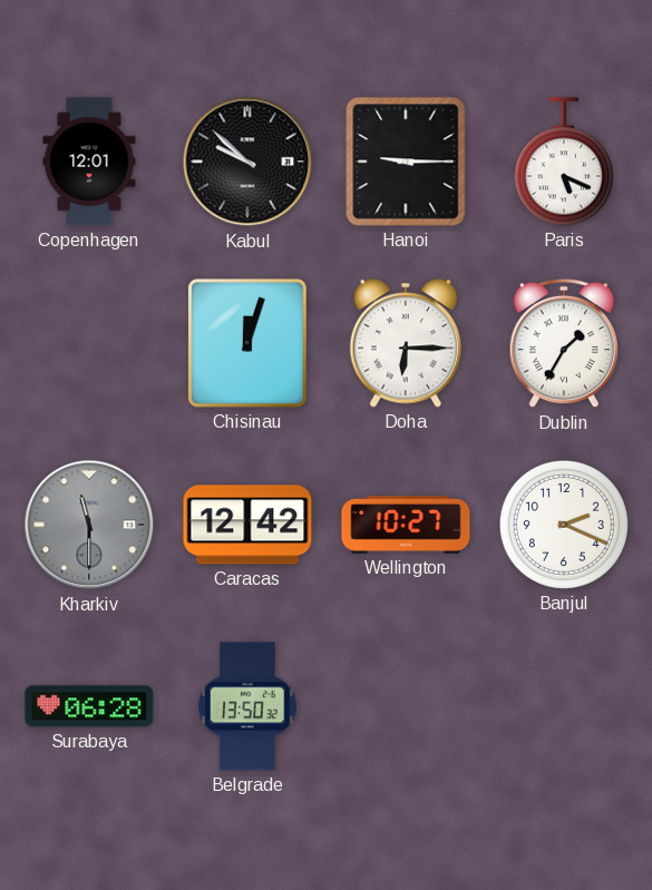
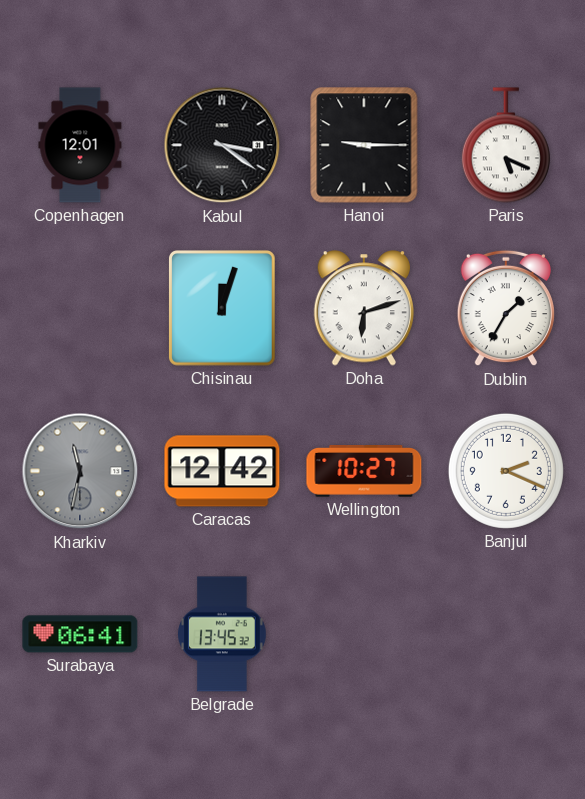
Kabul: 9:52 -> 3:21
Doha: 6:15 -> 6:12
Kharkiv: 11:30 -> 11:32
Surabaya: 06:28 -> 06:41
Belgrade: 13:50 -> 13:45
